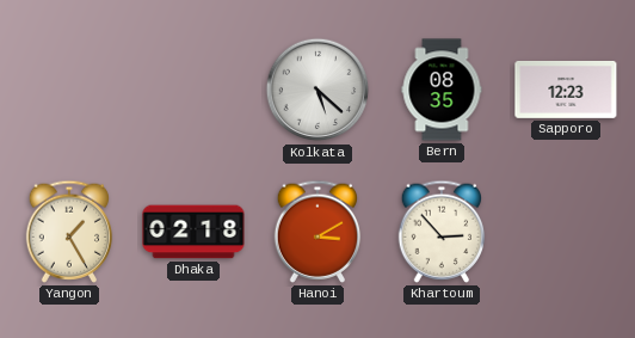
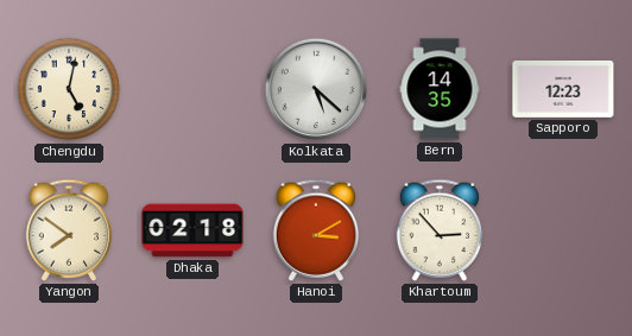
Chengdu: none -> 5:02
Bern: 08:35 -> 14:35
Yangon: 1:25 -> 7:51
